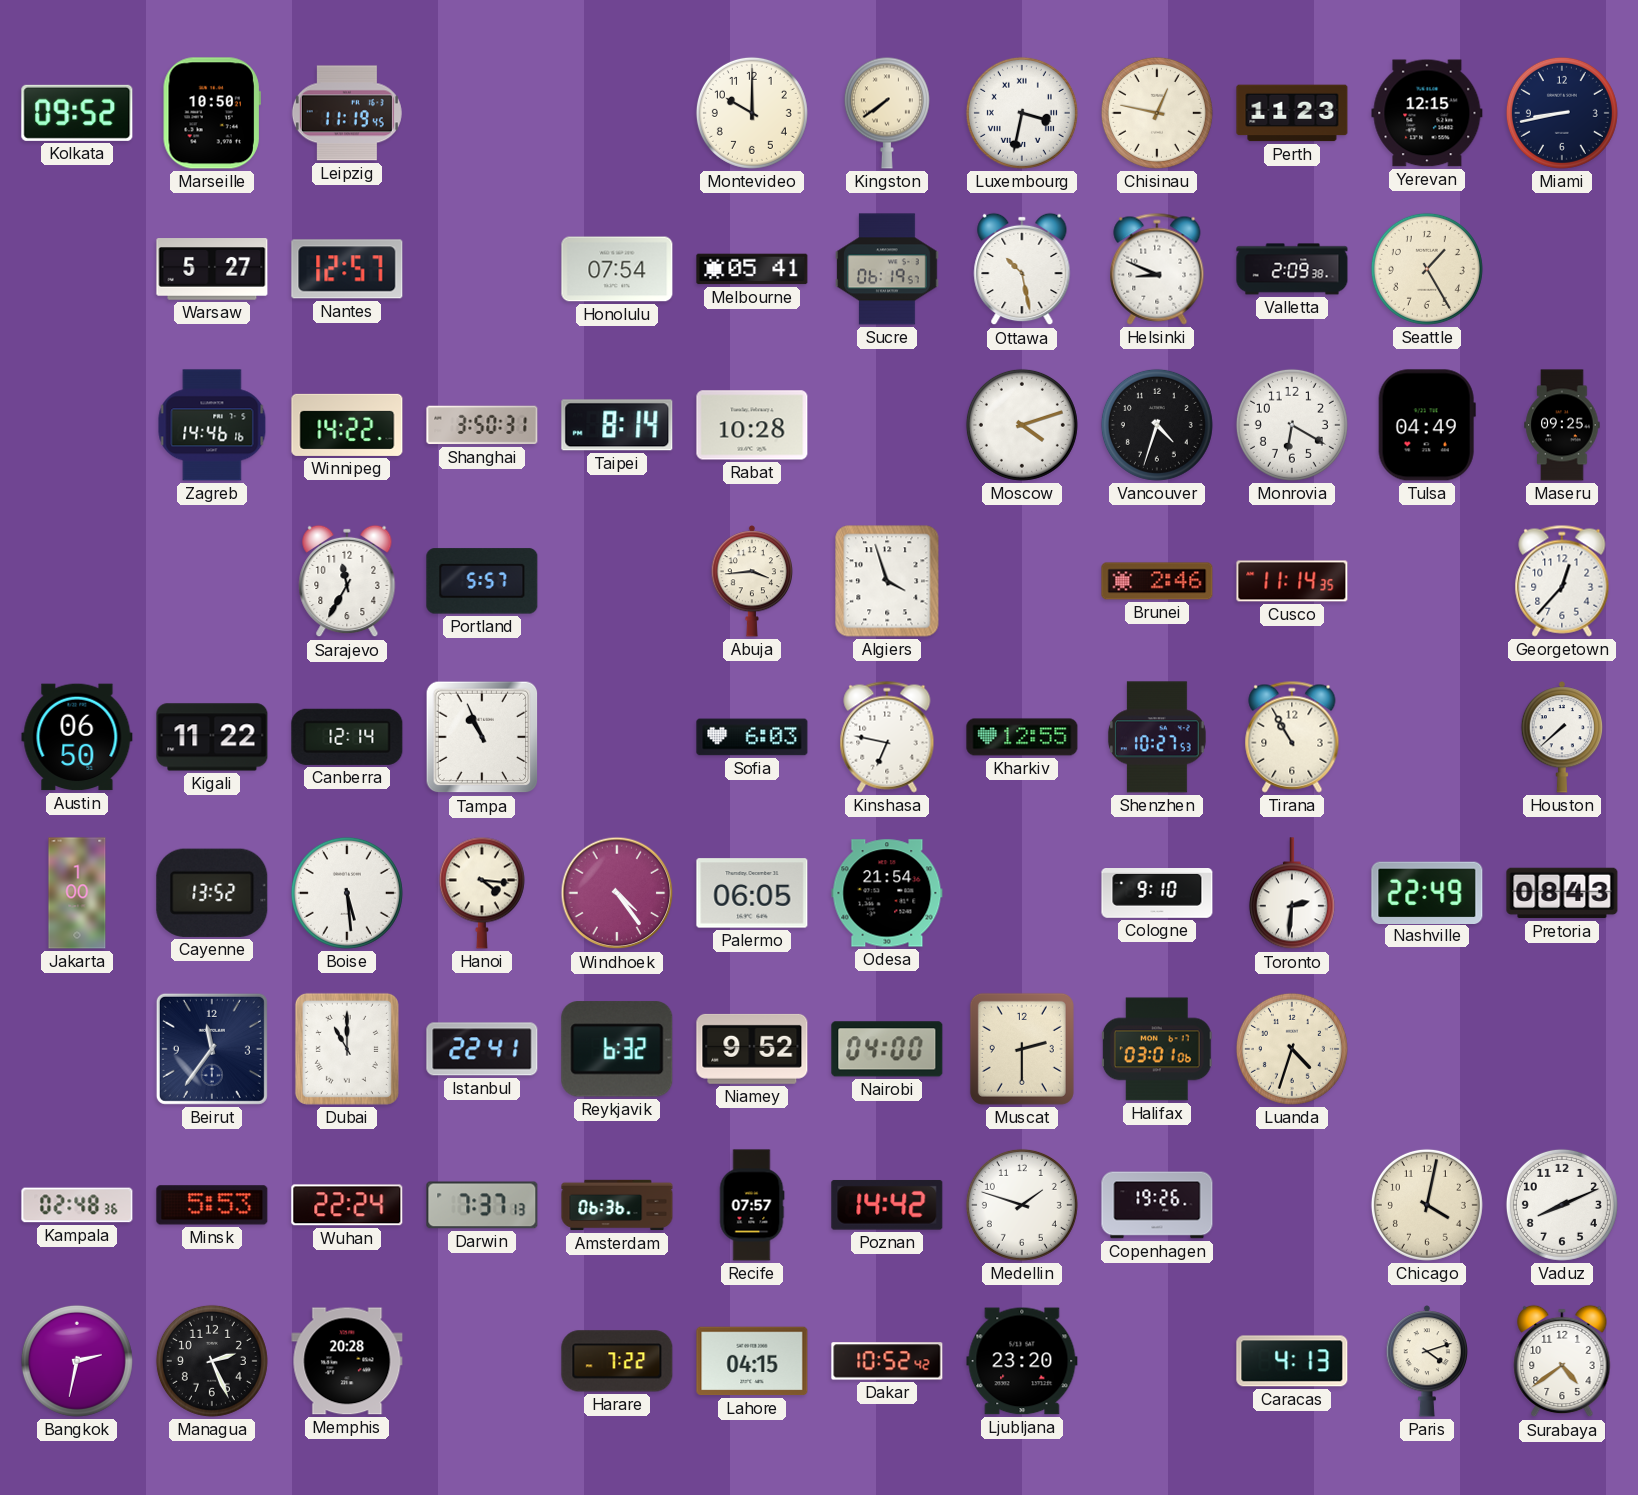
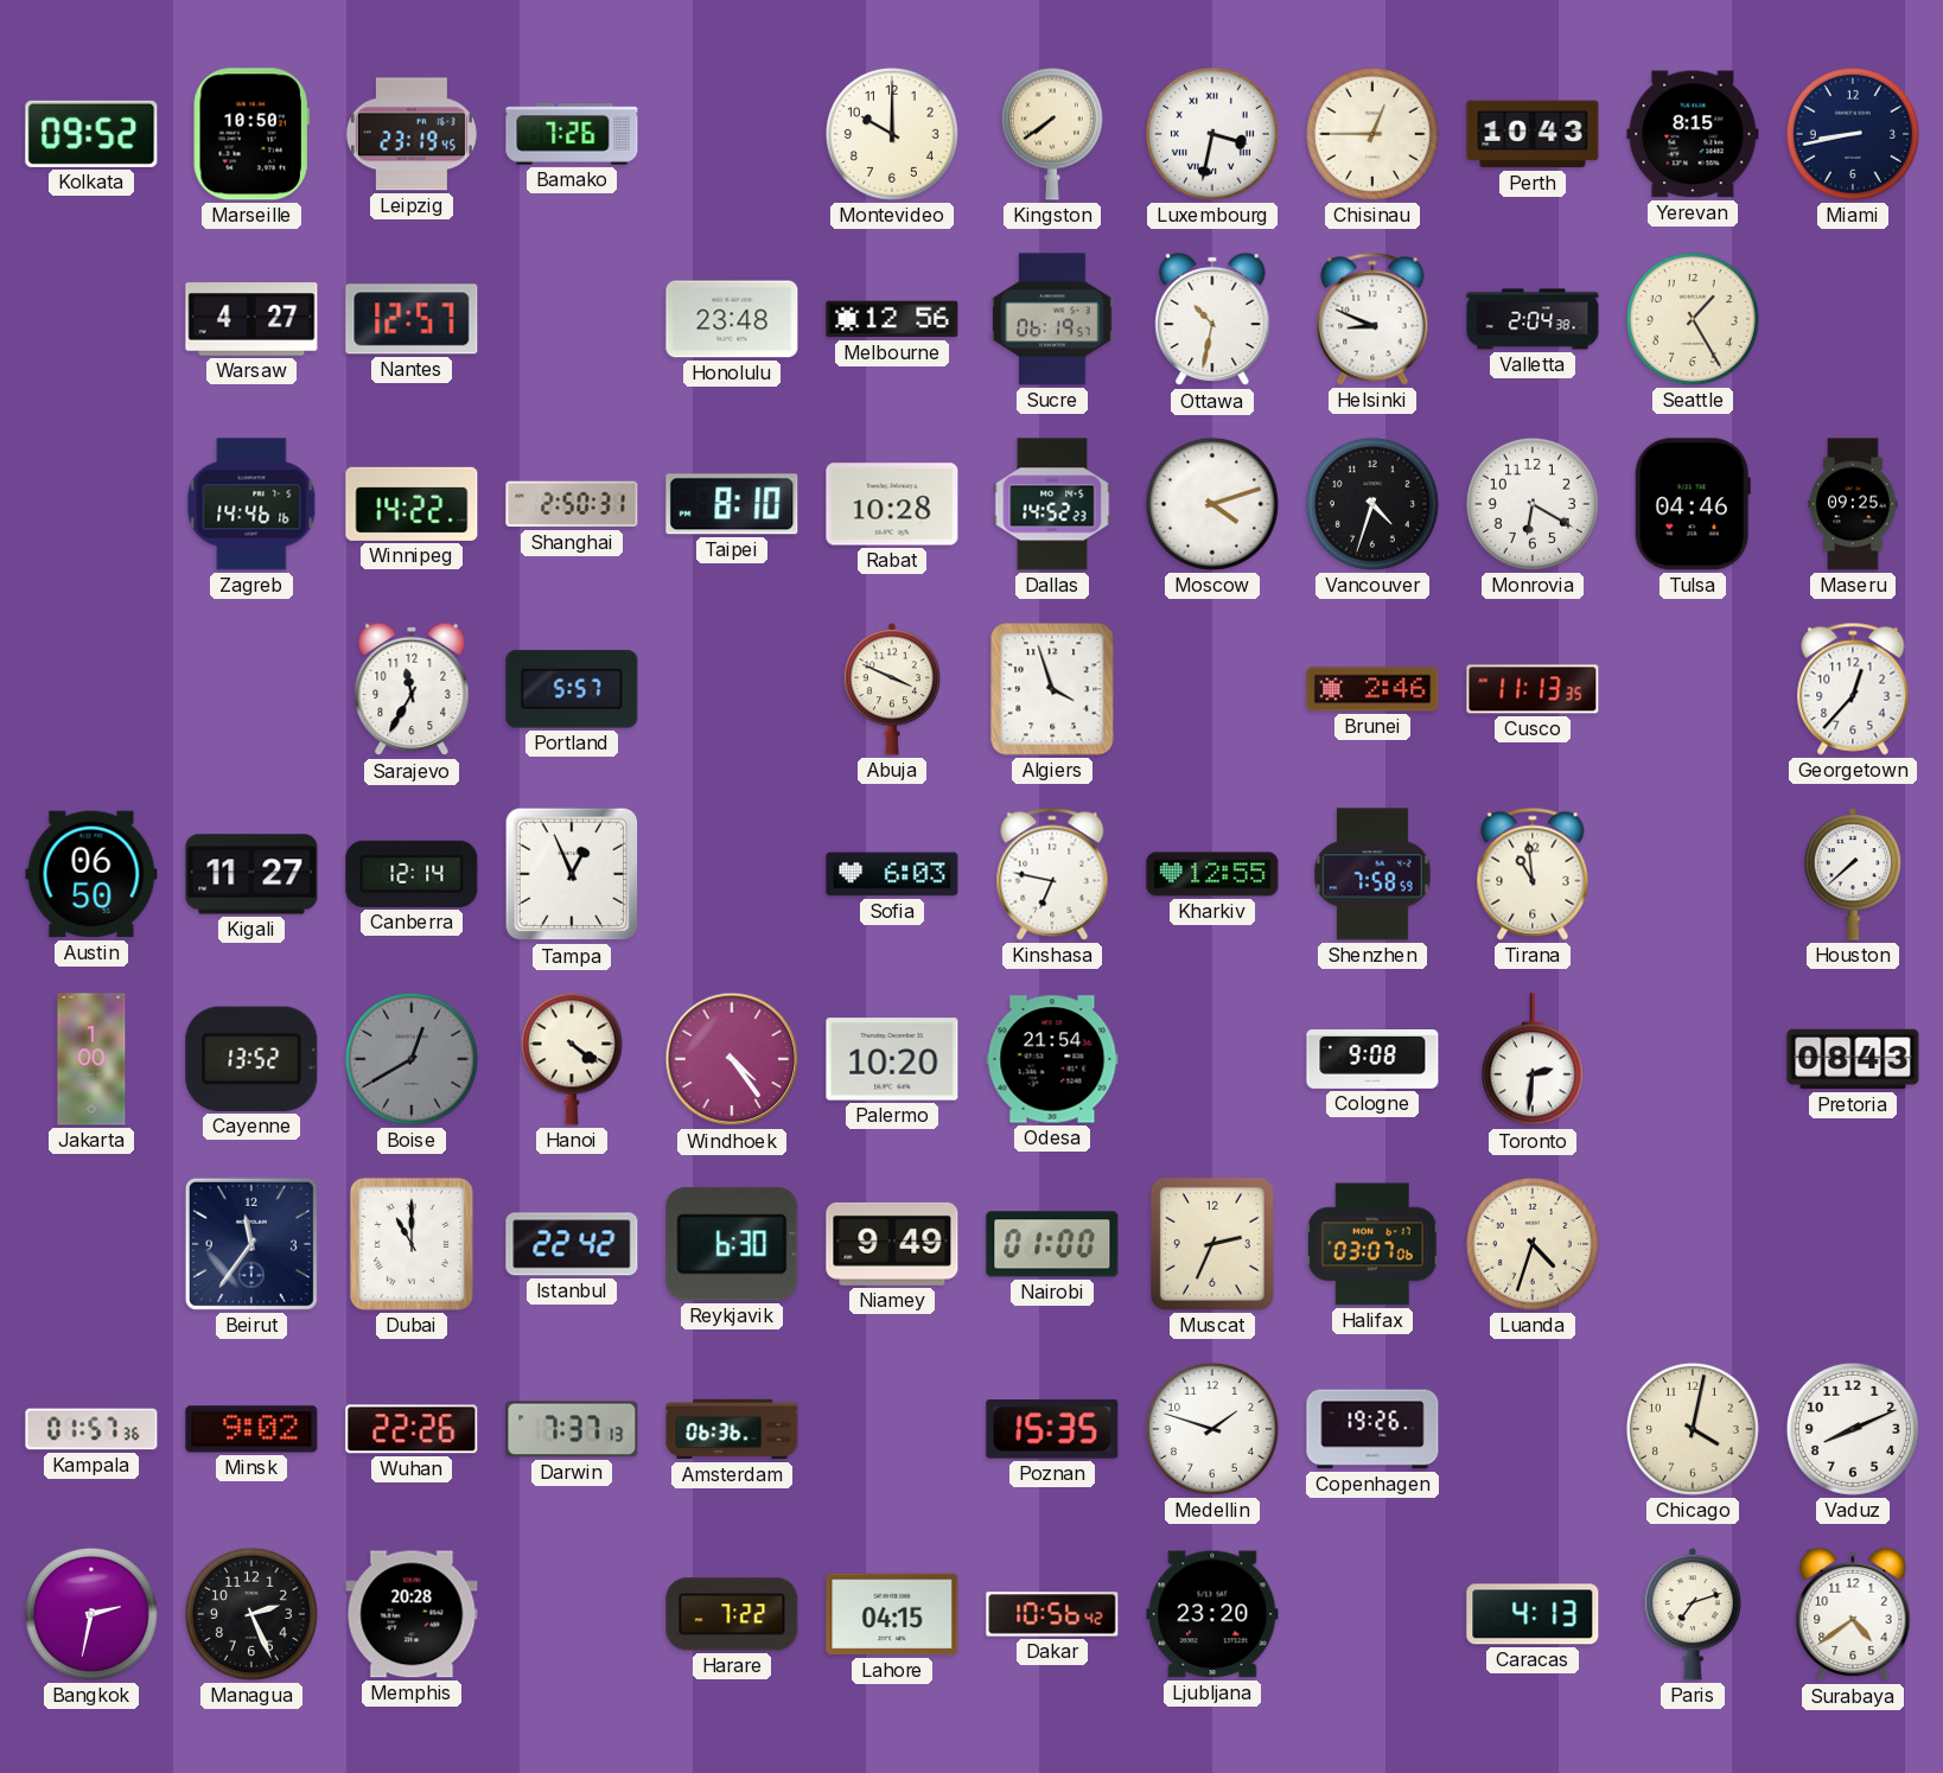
Leipzig: 11:19 -> 23:19
Bamako: none -> 7:26
Chisinau: 12:47 -> 12:45
Perth: 11:23 -> 10:43
Yerevan: 12:15 -> 8:15
Warsaw: 5:27 -> 4:27
Honolulu: 07:54 -> 23:48
Melbourne: 05:41 -> 12:56
Ottawa: 10:28 -> 10:32
Valletta: 2:09 -> 2:04
Shanghai: 3:50 -> 2:50
Taipei: 8:14 -> 8:10
Dallas: none -> 14:52
Tulsa: 04:49 -> 04:46
Abuja: 3:44 -> 3:49
Cusco: 11:14 -> 11:13
Kigali: 11:22 -> 11:27
Tampa: 10:56 -> 12:56
Shenzhen: 10:27 -> 7:58
Tirana: 10:55 -> 10:59
Boise: 5:29 -> 12:40
Boise dial: white -> grey
Hanoi: 4:16 -> 4:21
Palermo: 06:05 -> 10:20
Cologne: 9:10 -> 9:08
Nashville: 22:49 -> none
Istanbul: 22:41 -> 22:42
Reykjavik: 6:32 -> 6:30
Niamey: 9:52 -> 9:49
Nairobi: 04:00 -> 01:00
Muscat: 2:30 -> 2:34
Halifax: 03:01 -> 03:07
Kampala: 02:48 -> 01:57
Minsk: 5:53 -> 9:02
Wuhan: 22:24 -> 22:26
Recife: 07:57 -> none
Poznan: 14:42 -> 15:35
Dakar: 10:52 -> 10:56
Paris: 4:12 -> 7:12
